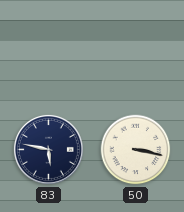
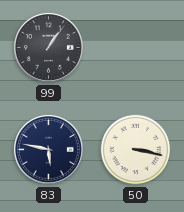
99: none -> 1:06
